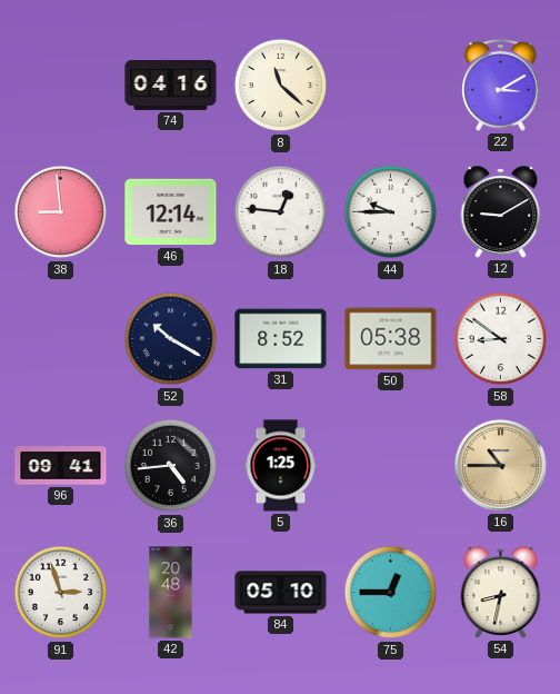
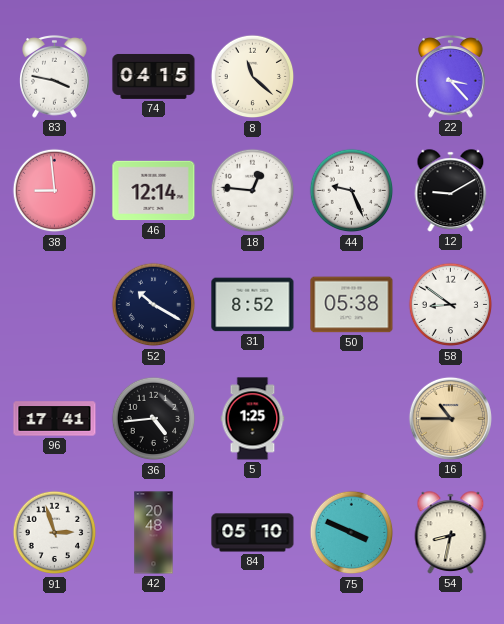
83: none -> 3:47
74: 04:16 -> 04:15
22: 3:10 -> 3:23
44: 9:45 -> 9:26
96: 09:41 -> 17:41
75: 12:45 -> 3:49
